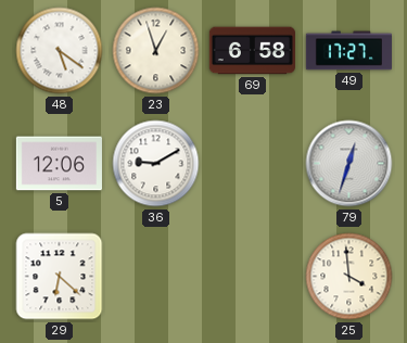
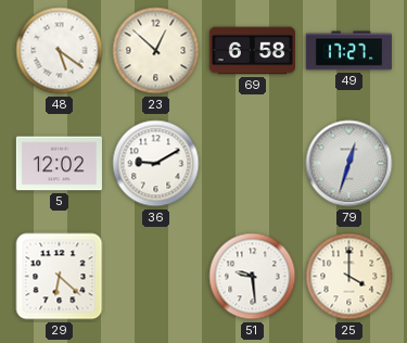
23: 12:57 -> 12:52
5: 12:06 -> 12:02
51: none -> 9:29
25: 3:59 -> 4:00
